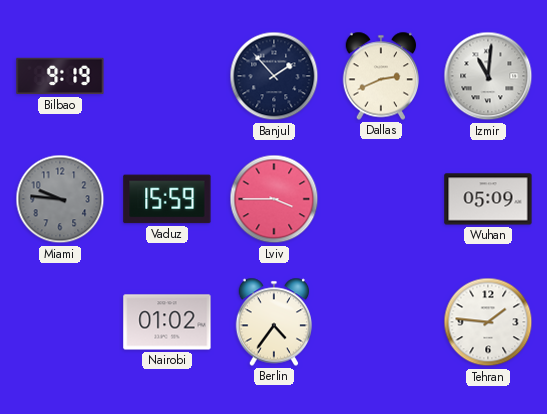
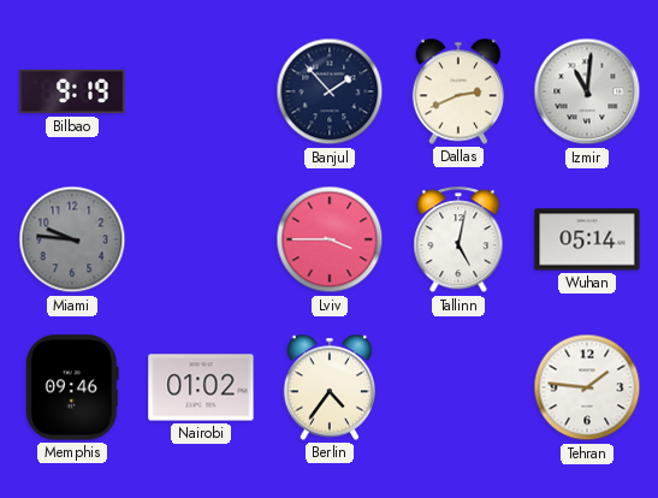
Vaduz: 15:59 -> none
Tallinn: none -> 5:02
Wuhan: 05:09 -> 05:14
Memphis: none -> 09:46
